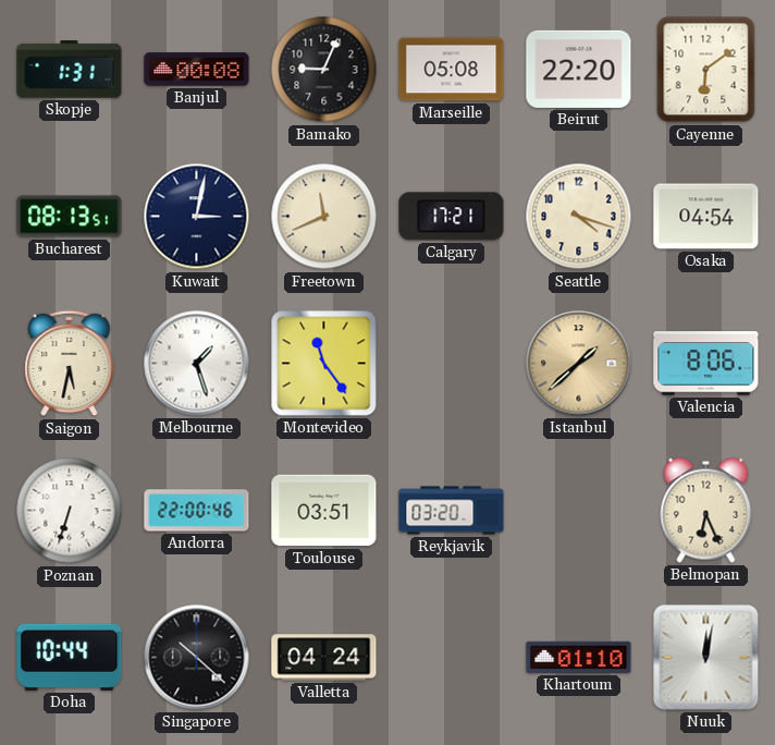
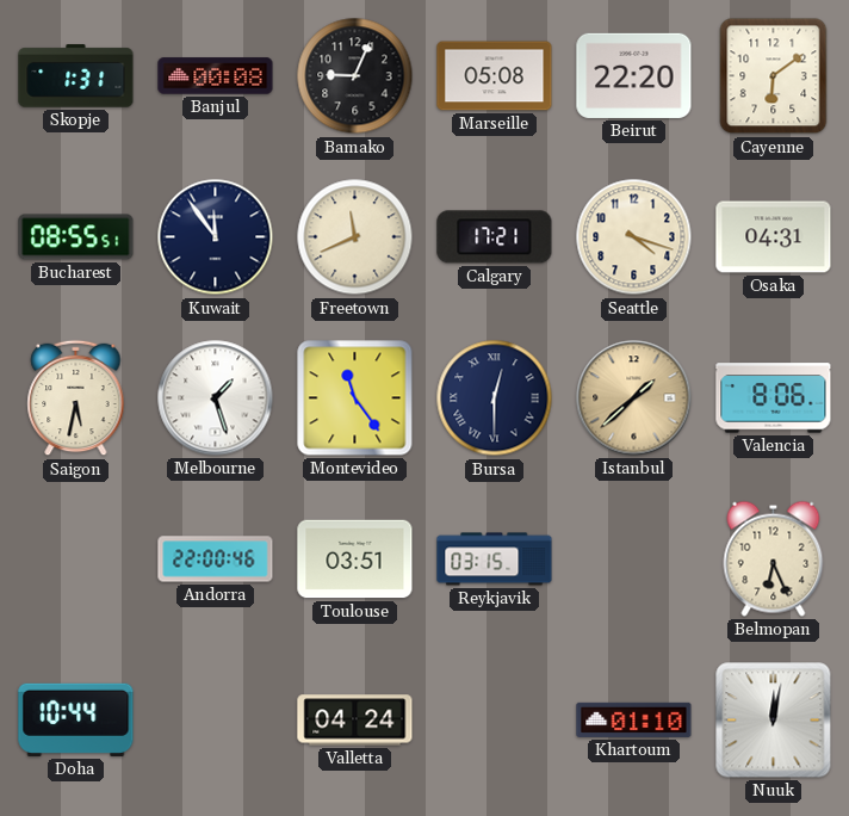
Bucharest: 08:13 -> 08:55
Kuwait: 3:02 -> 11:54
Osaka: 04:54 -> 04:31
Bursa: none -> 12:30
Poznan: 6:33 -> none
Reykjavik: 03:20 -> 03:15
Singapore: 10:22 -> none
